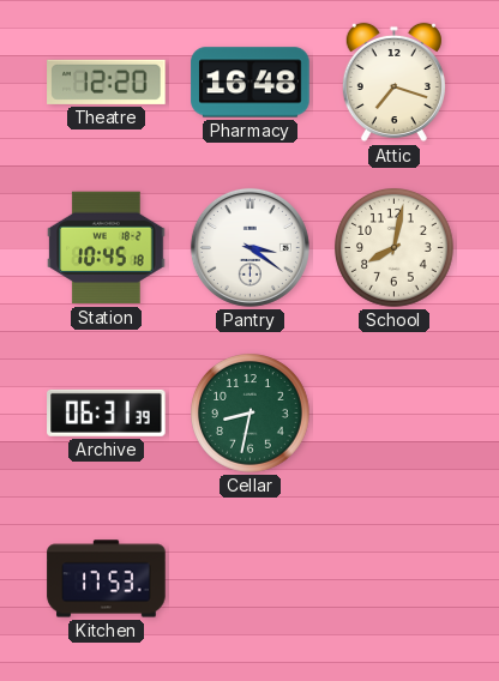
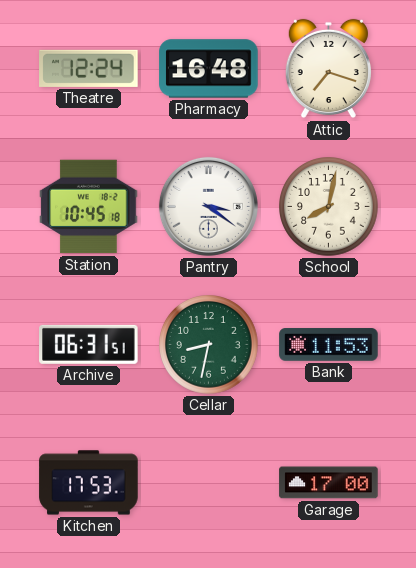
Theatre: 12:20 -> 12:24
Archive: 06:31:39 -> 06:31:51
Bank: none -> 11:53
Garage: none -> 17:00
